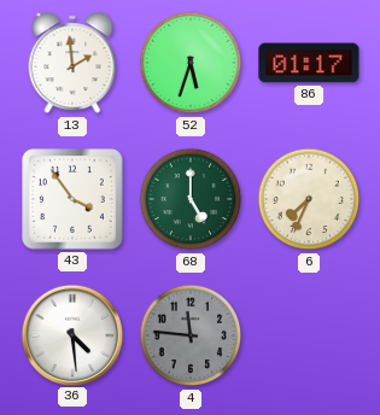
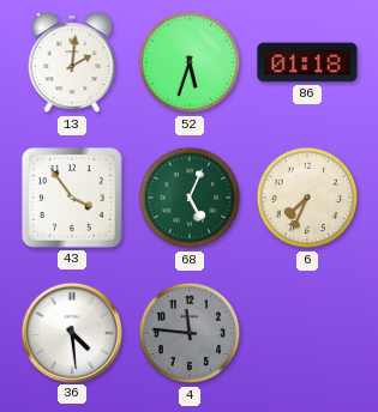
13: 1:59 -> 2:01
86: 01:17 -> 01:18
68: 5:00 -> 5:04
